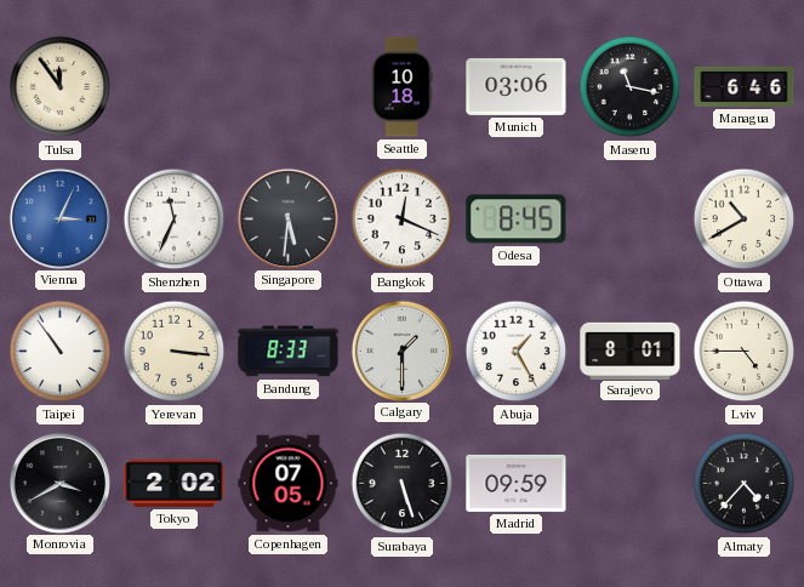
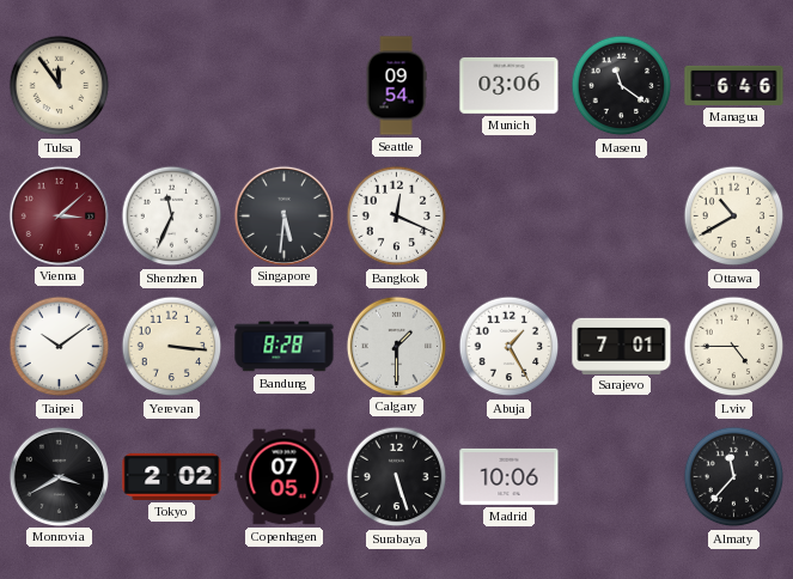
Seattle: 10:18 -> 09:54
Maseru: 11:17 -> 11:21
Vienna: 3:04 -> 3:08
Vienna dial: blue -> burgundy
Odesa: 8:45 -> none
Taipei: 10:54 -> 10:09
Bandung: 8:33 -> 8:28
Sarajevo: 8:01 -> 7:01
Madrid: 09:59 -> 10:06
Almaty: 4:37 -> 11:37
